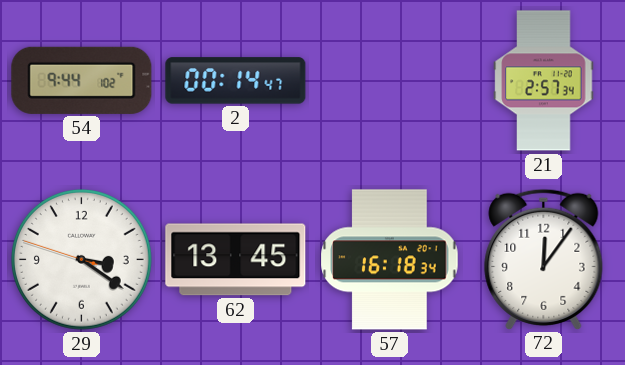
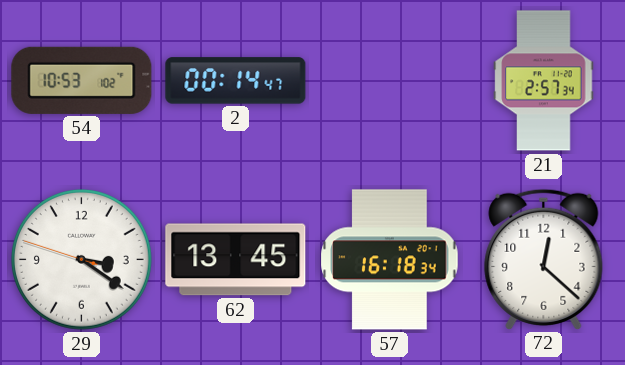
54: 9:44 -> 10:53
72: 12:06 -> 12:22
